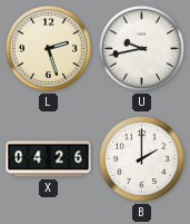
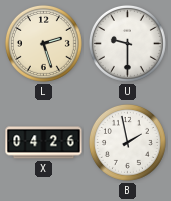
U: 9:43 -> 9:30
B: 2:00 -> 1:58
